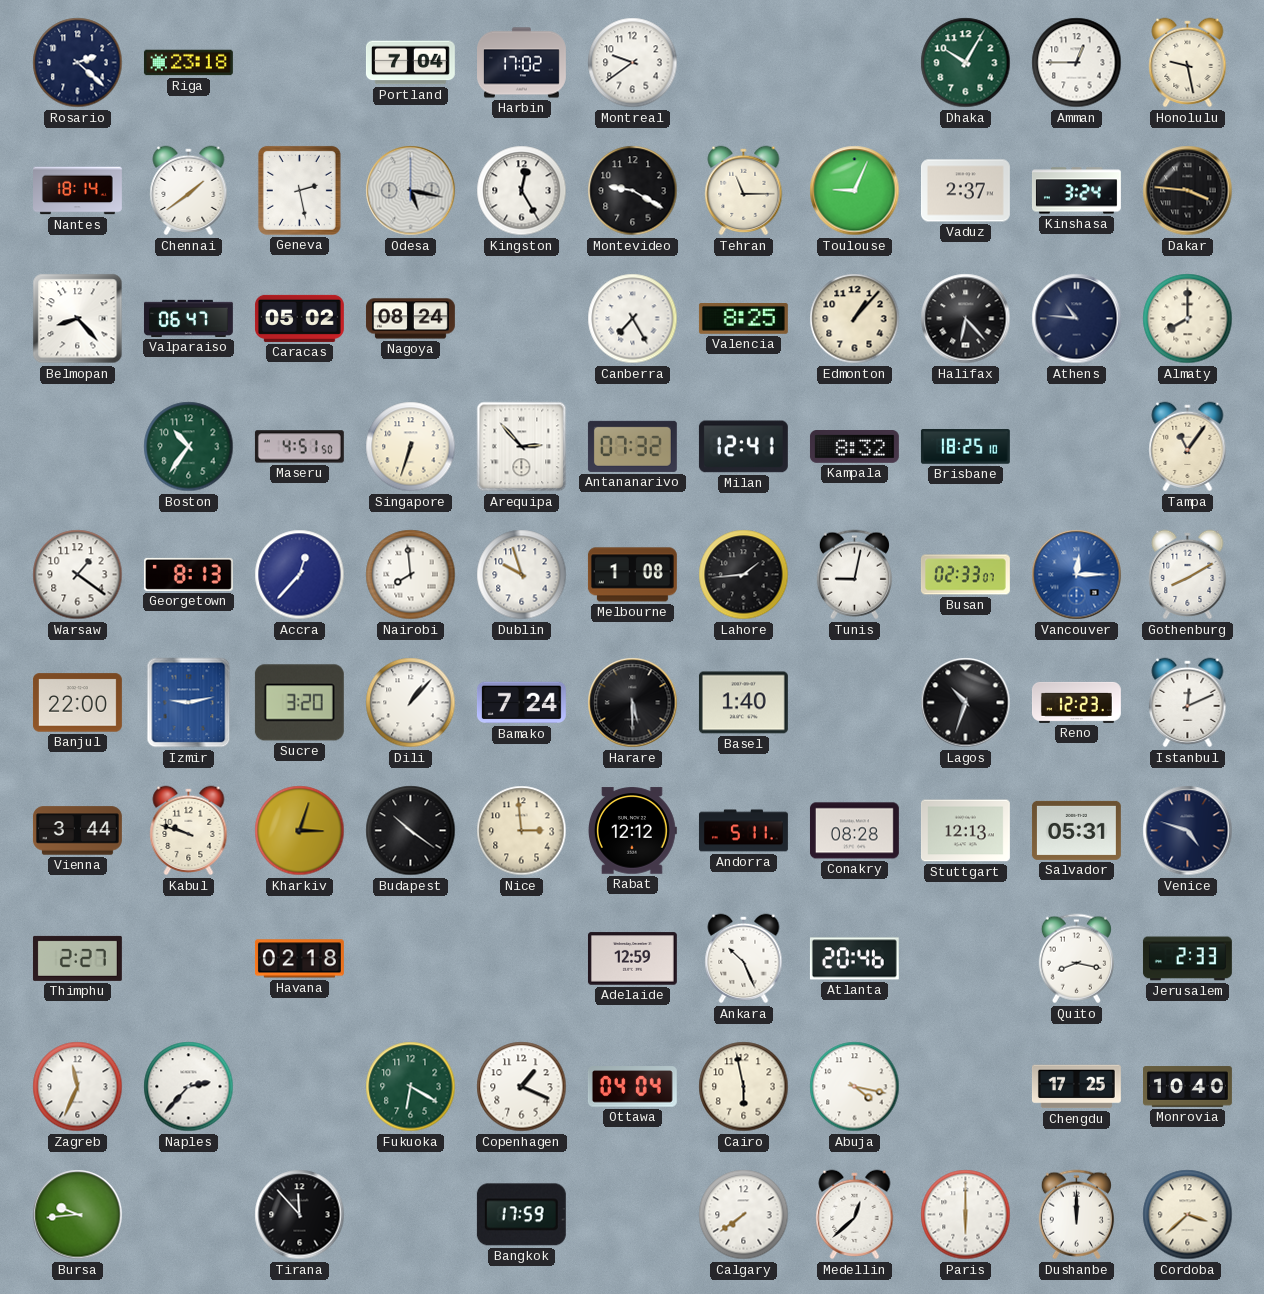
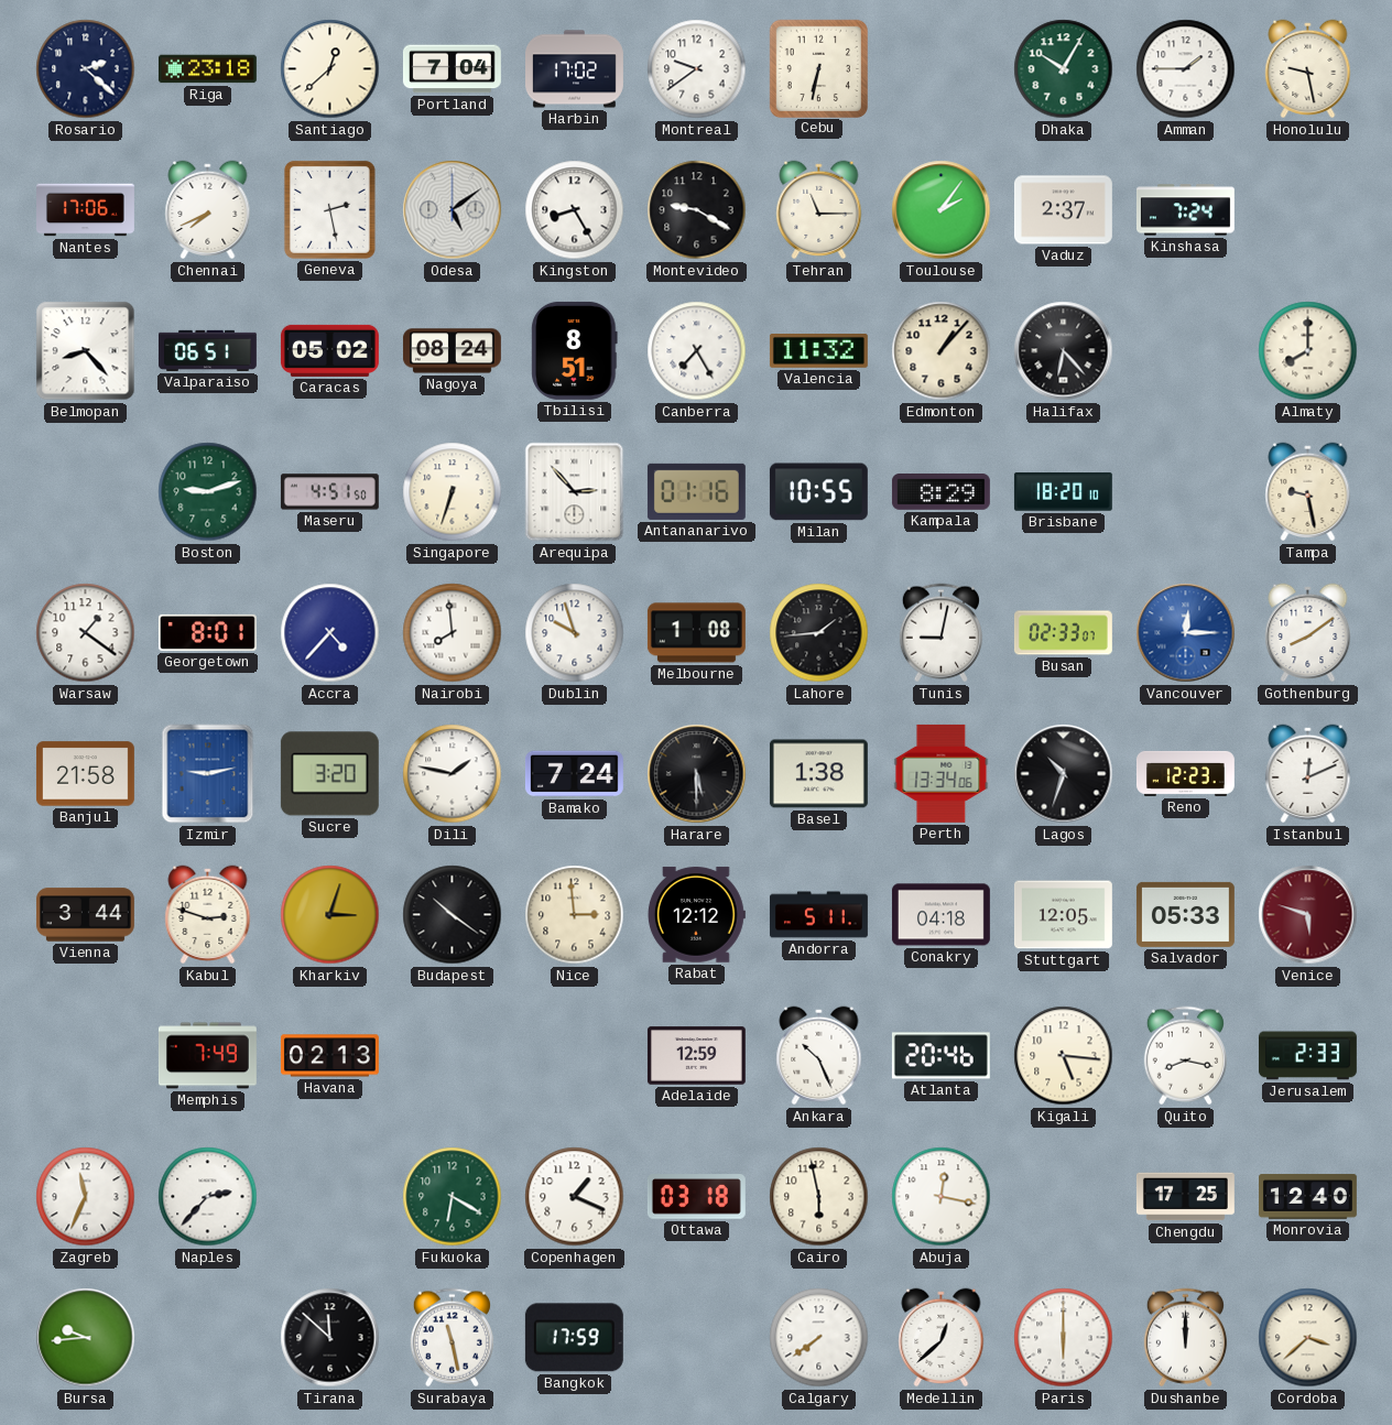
Santiago: none -> 12:38
Cebu: none -> 6:32
Amman: 12:45 -> 1:45
Nantes: 18:14 -> 17:06
Chennai: 1:39 -> 7:41
Odesa: 5:17 -> 5:09
Kingston: 12:25 -> 8:25
Toulouse: 9:04 -> 2:06
Kinshasa: 3:24 -> 7:24
Dakar: 3:46 -> none
Valparaiso: 06:47 -> 06:51
Tbilisi: none -> 8:51
Valencia: 8:25 -> 11:32
Athens: 10:46 -> none
Boston: 10:36 -> 9:12
Antananarivo: 07:32 -> 01:16
Milan: 12:41 -> 10:55
Kampala: 8:32 -> 8:29
Brisbane: 18:25 -> 18:20
Tampa: 11:06 -> 9:28
Georgetown: 8:13 -> 8:01
Accra: 12:37 -> 4:37
Gothenburg: 8:10 -> 8:09
Banjul: 22:00 -> 21:58
Dili: 1:07 -> 1:47
Basel: 1:40 -> 1:38
Perth: none -> 13:34
Kabul: 9:48 -> 2:48
Conakry: 08:28 -> 04:18
Stuttgart: 12:13 -> 12:05
Salvador: 05:31 -> 05:33
Venice: 4:48 -> 5:48
Venice dial: navy -> burgundy
Thimphu: 2:27 -> none
Memphis: none -> 7:49
Havana: 02:18 -> 02:13
Kigali: none -> 5:16
Ottawa: 04:04 -> 03:18
Abuja: 4:17 -> 12:17
Monrovia: 10:40 -> 12:40
Tirana: 11:53 -> 11:52
Surabaya: none -> 11:28
